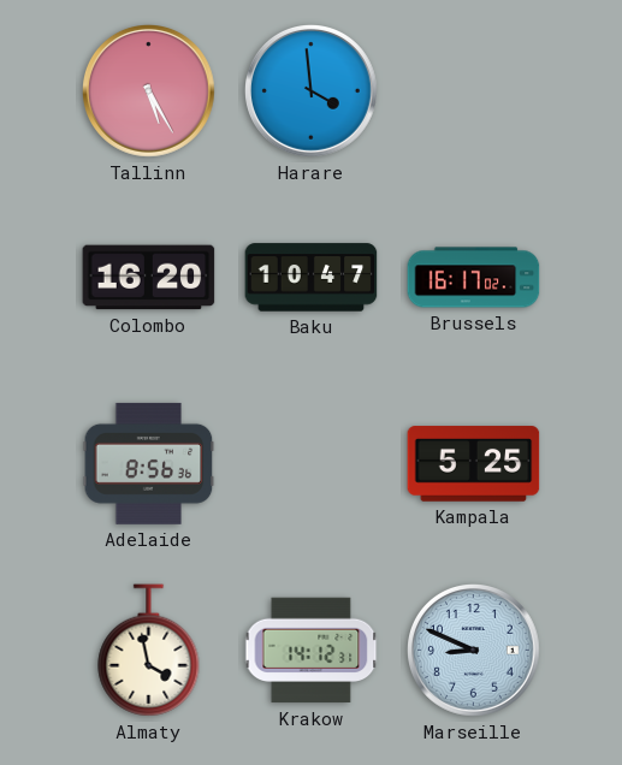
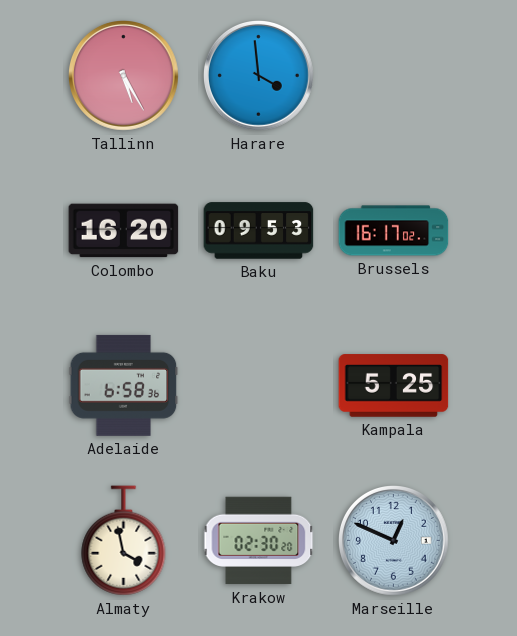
Baku: 10:47 -> 09:53
Adelaide: 8:56 -> 6:58
Krakow: 14:12 -> 02:30
Marseille: 8:49 -> 12:49
